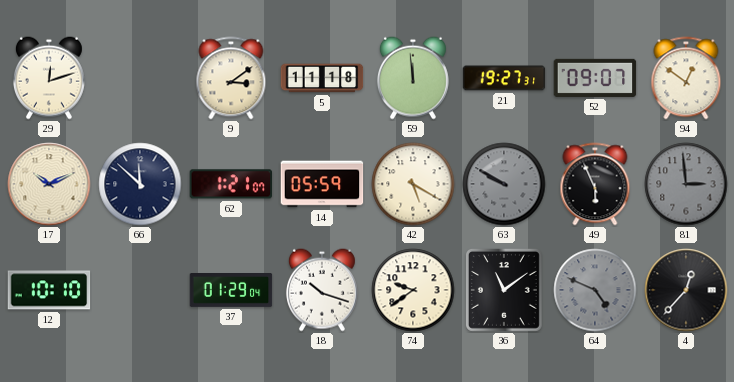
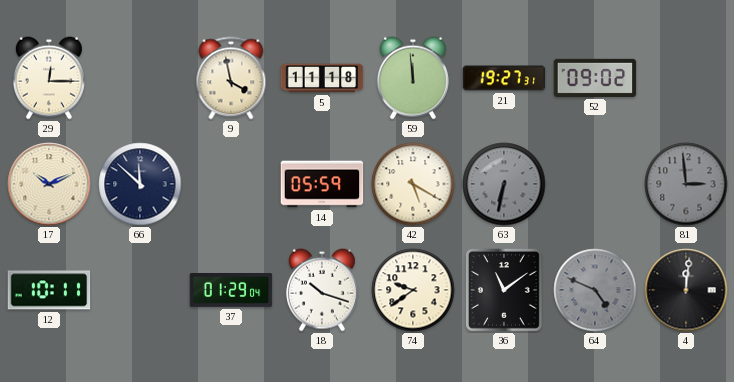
29: 12:12 -> 12:15
9: 3:09 -> 3:58
52: 09:07 -> 09:02
94: 12:51 -> none
62: 1:21 -> none
63: 9:50 -> 6:32
49: 5:56 -> none
12: 10:10 -> 10:11
4: 12:37 -> 12:01
